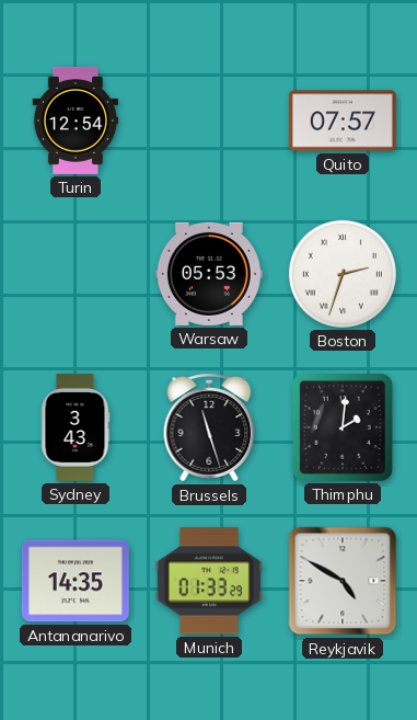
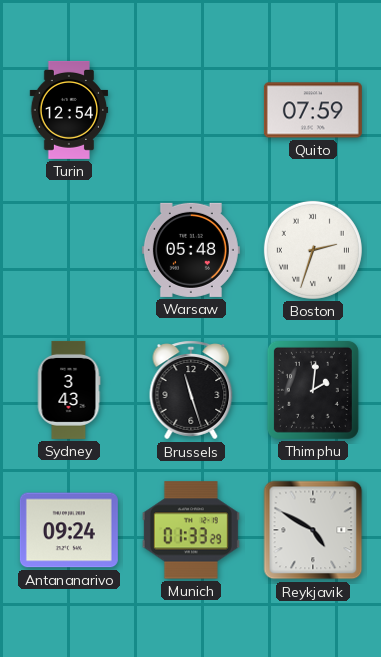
Quito: 07:57 -> 07:59
Warsaw: 05:53 -> 05:48
Antananarivo: 14:35 -> 09:24
